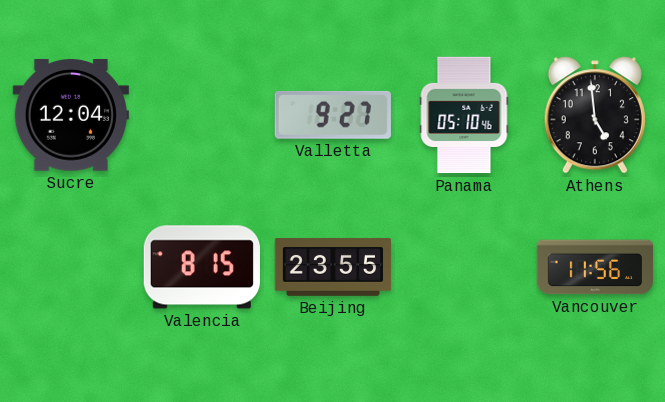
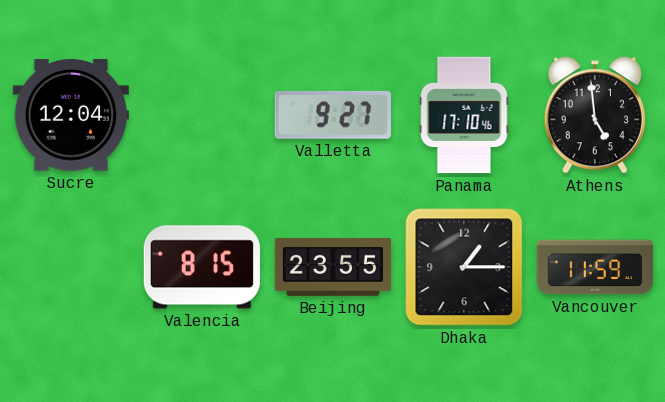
Panama: 05:10 -> 17:10
Dhaka: none -> 1:15
Vancouver: 11:56 -> 11:59
